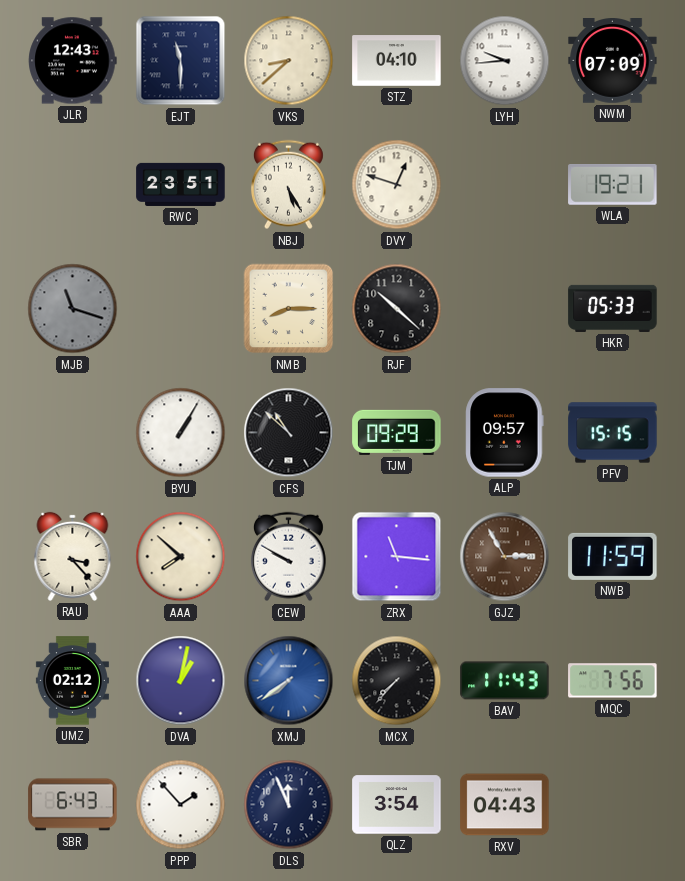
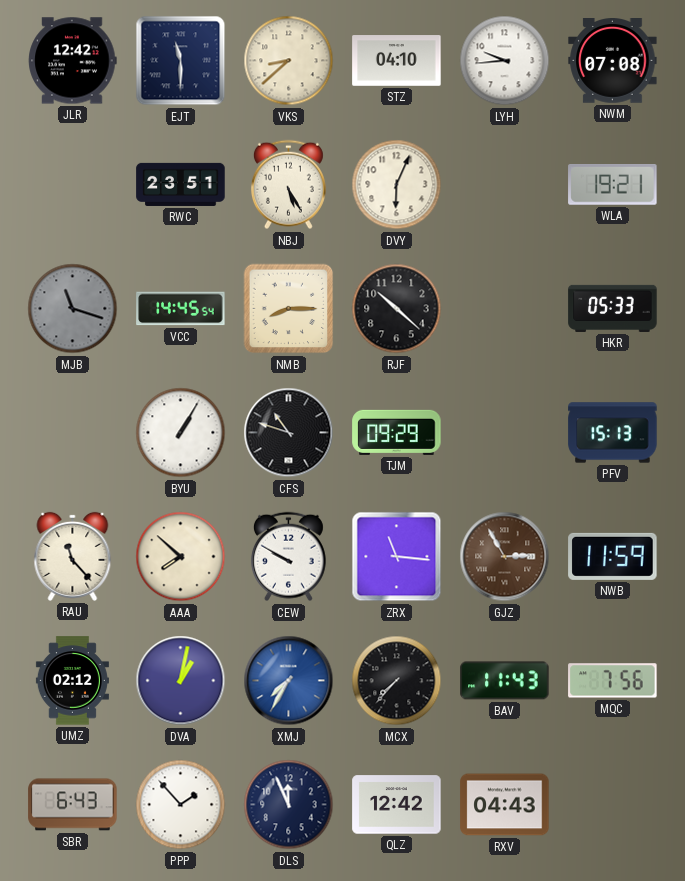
JLR: 12:43 -> 12:42
NWM: 07:09 -> 07:08
DVY: 12:48 -> 6:04
VCC: none -> 14:45
CFS: 10:52 -> 10:48
ALP: 09:57 -> none
PFV: 15:15 -> 15:13
RAU: 3:23 -> 11:23
XMJ: 7:39 -> 7:35
QLZ: 3:54 -> 12:42
